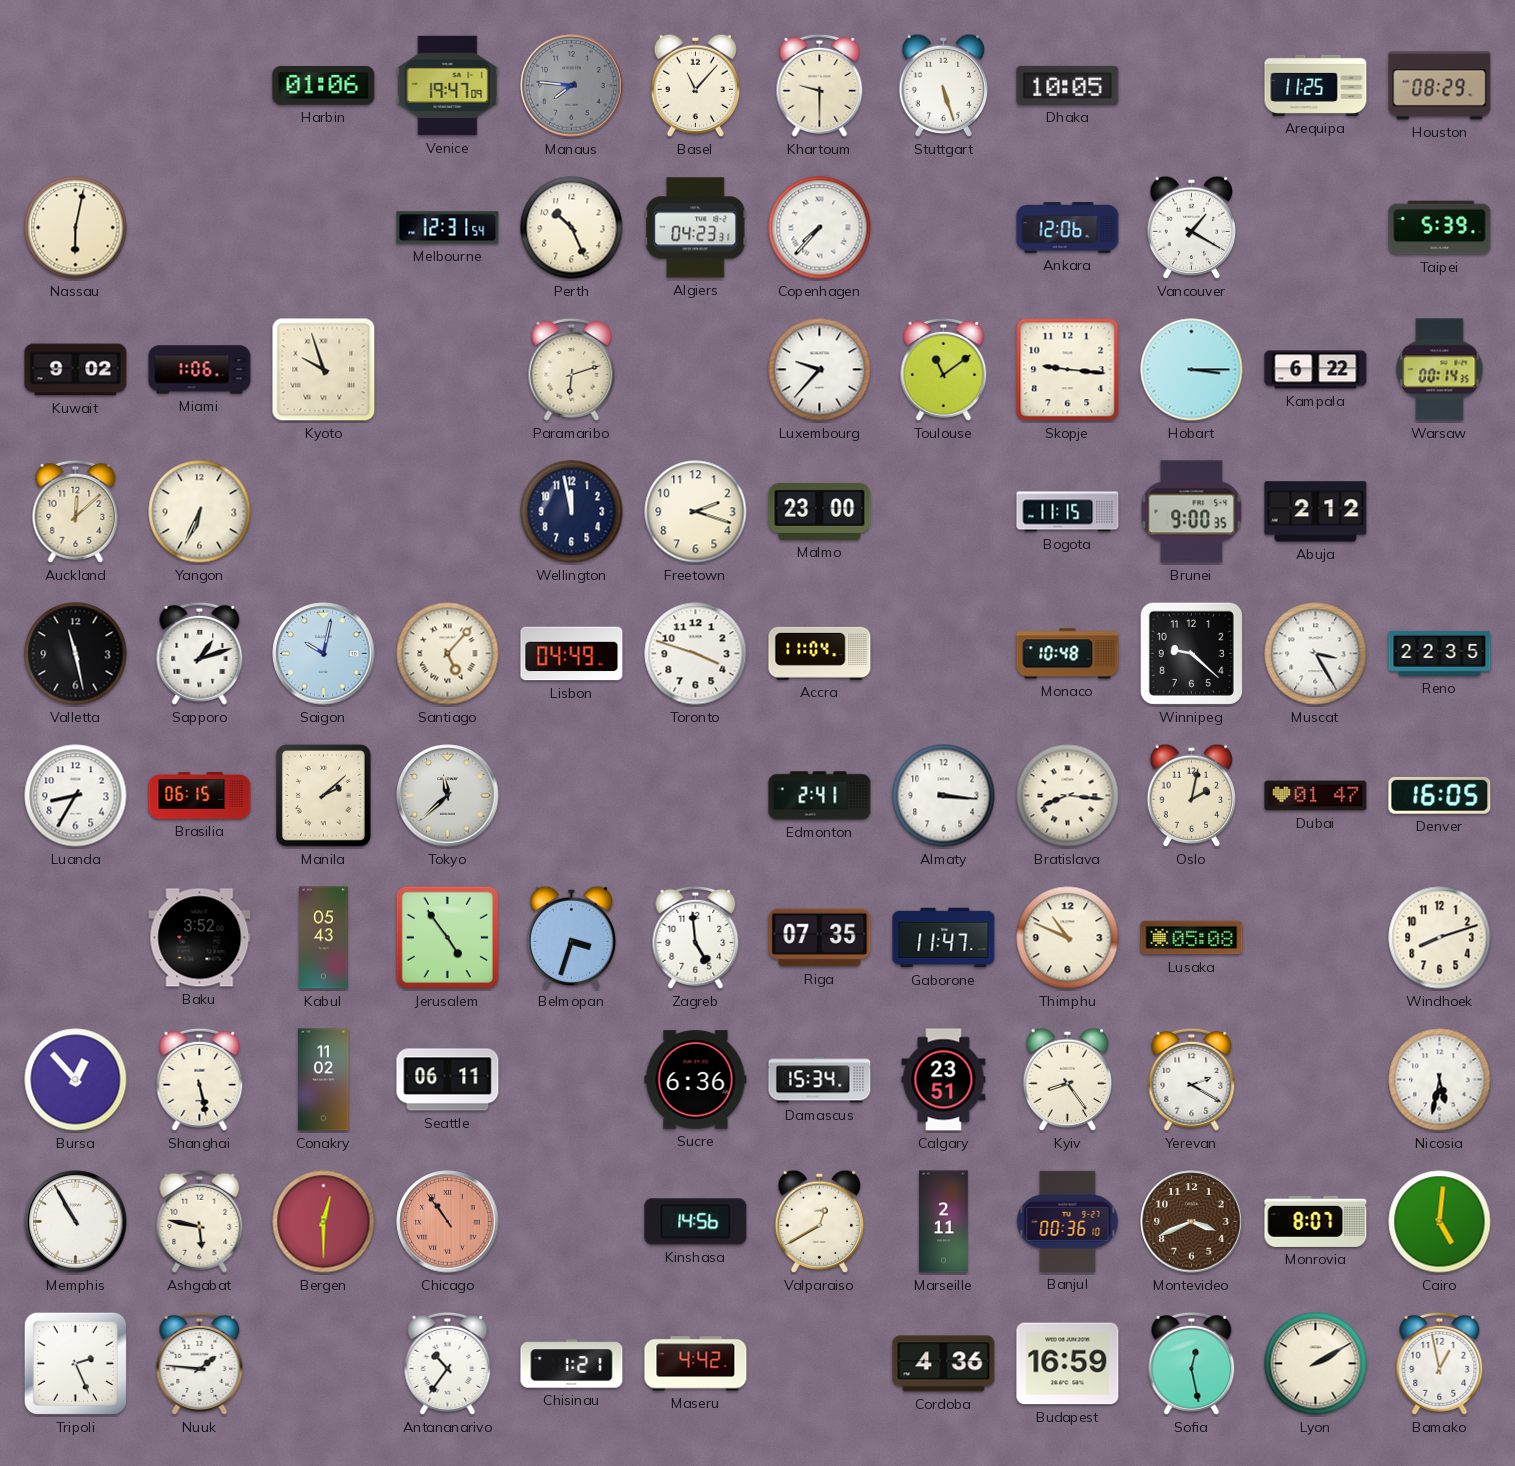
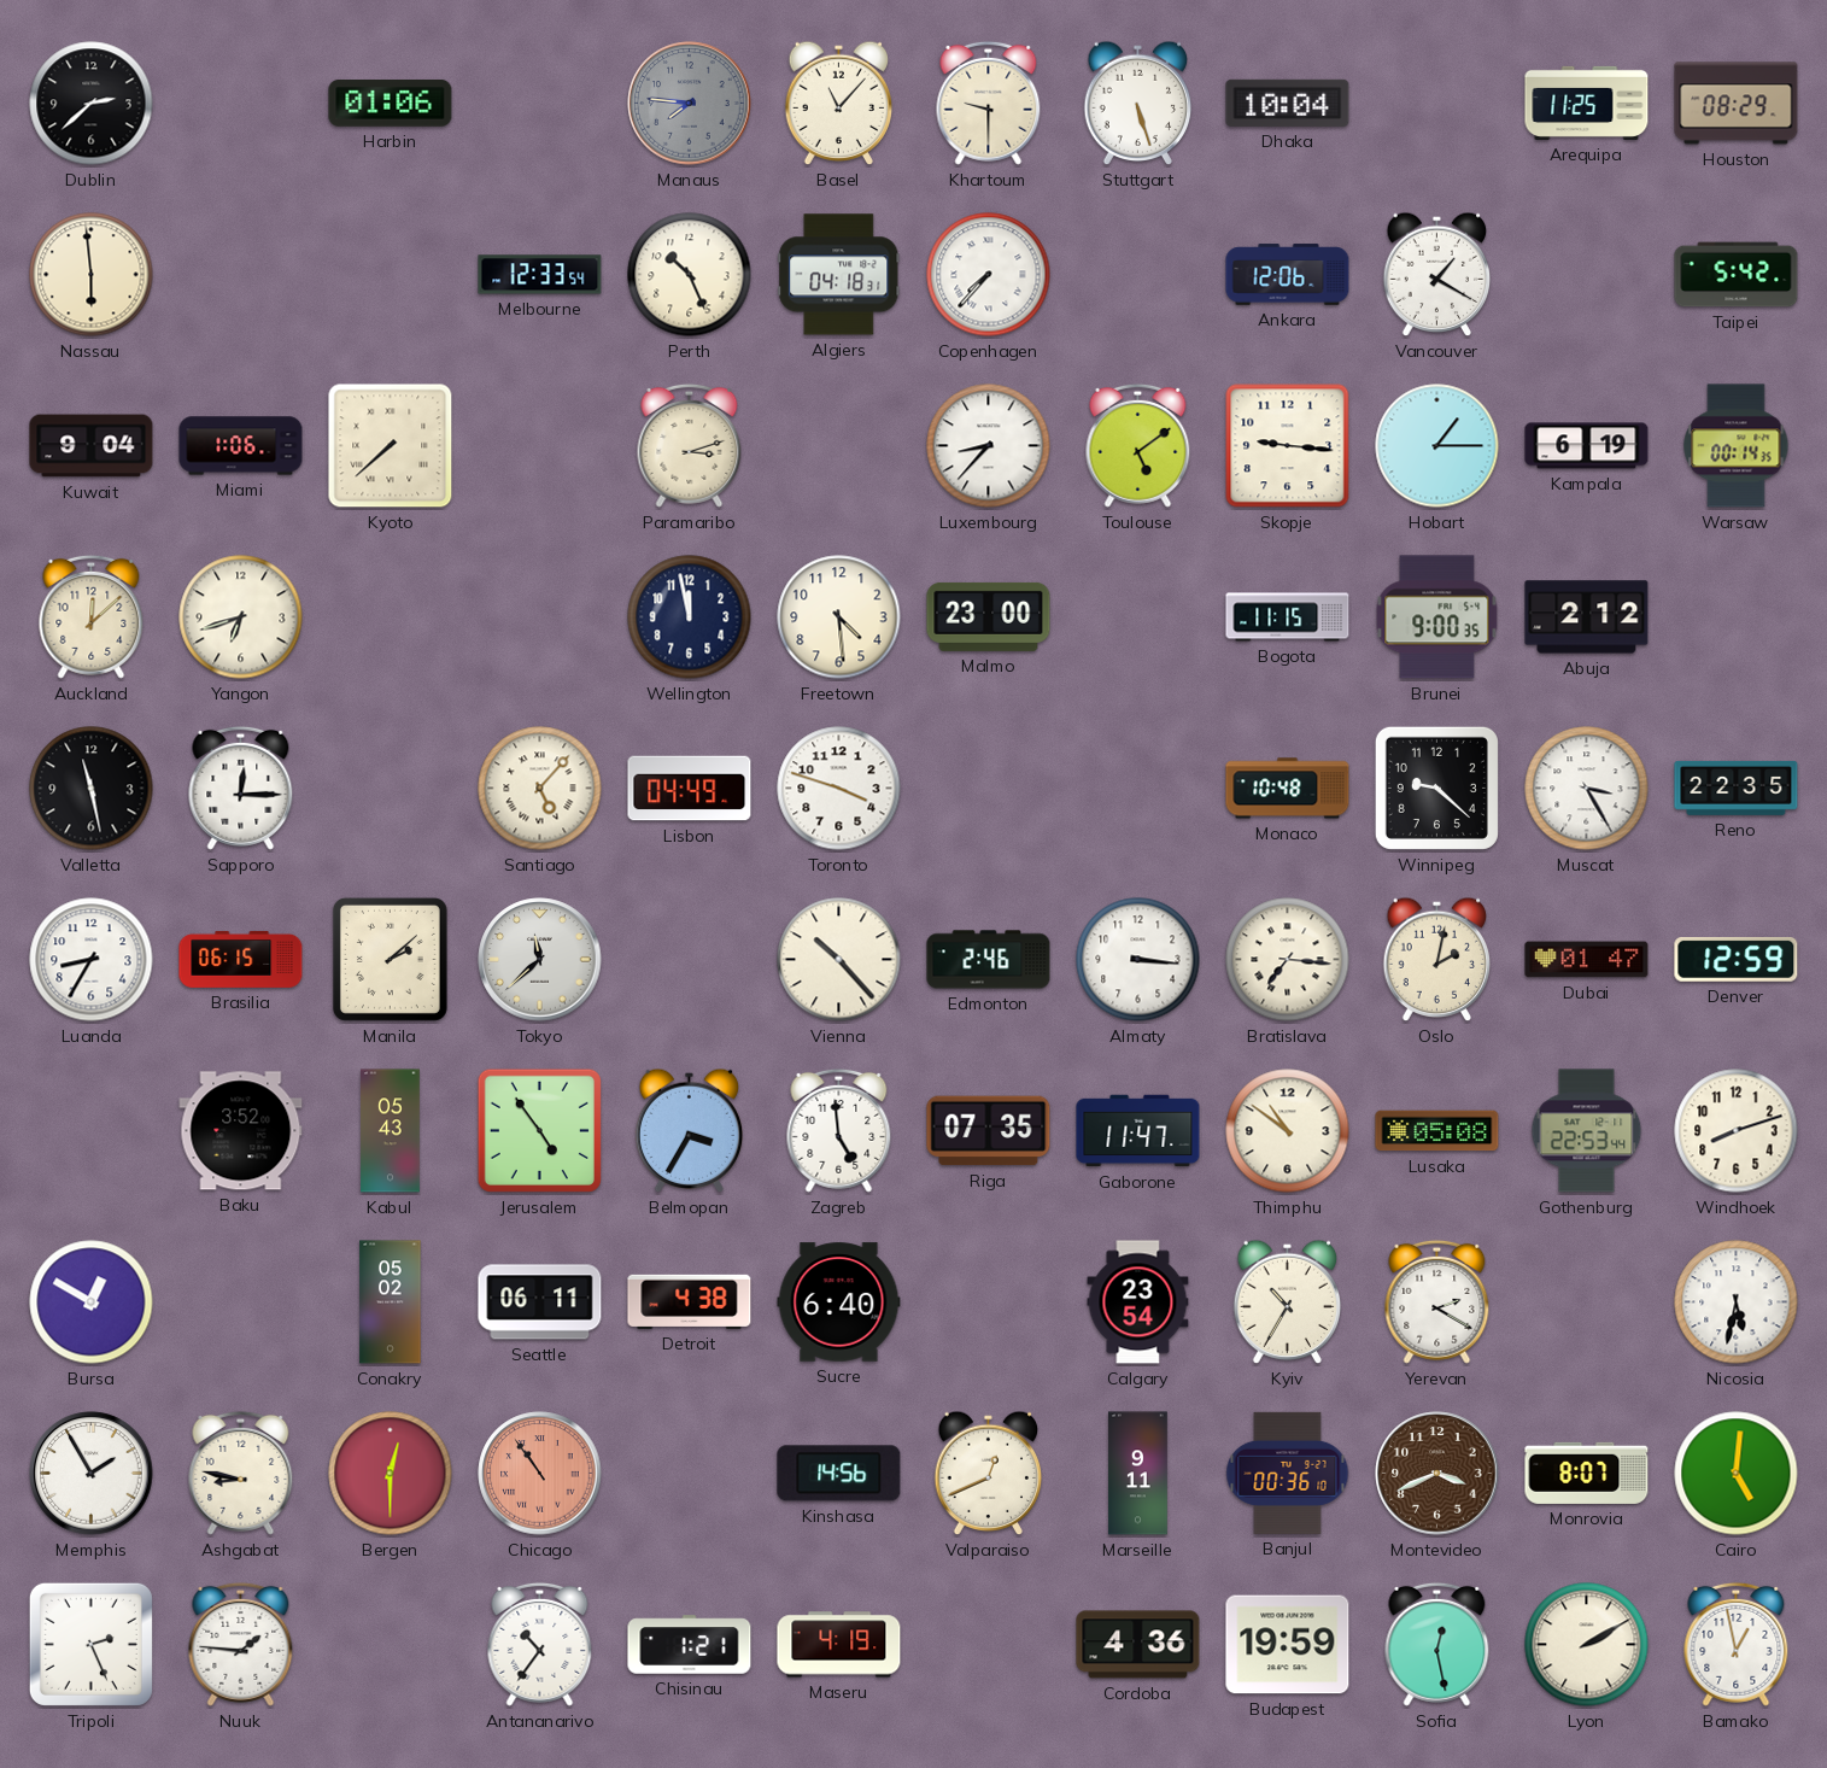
Dublin: none -> 2:38
Venice: 19:47 -> none
Dhaka: 10:05 -> 10:04
Nassau: 6:02 -> 5:59
Melbourne: 12:31 -> 12:33
Algiers: 04:23 -> 04:18
Taipei: 5:39 -> 5:42
Kuwait: 9:02 -> 9:04
Kyoto: 9:57 -> 7:38
Paramaribo: 6:12 -> 3:12
Luxembourg: 9:37 -> 8:37
Toulouse: 11:09 -> 5:09
Hobart: 3:15 -> 1:15
Kampala: 6:22 -> 6:19
Yangon: 6:34 -> 6:42
Freetown: 2:18 -> 4:29
Sapporo: 1:12 -> 12:15
Saigon: 10:02 -> none
Accra: 11:04 -> none
Vienna: none -> 10:23
Edmonton: 2:41 -> 2:46
Bratislava: 8:16 -> 7:16
Denver: 16:05 -> 12:59
Belmopan: 3:33 -> 3:35
Thimphu: 10:49 -> 10:51
Gothenburg: none -> 22:53
Bursa: 12:53 -> 12:50
Shanghai: 5:28 -> none
Conakry: 11:02 -> 05:02
Detroit: none -> 4:38
Sucre: 6:36 -> 6:40
Damascus: 15:34 -> none
Calgary: 23:51 -> 23:54
Kyiv: 8:24 -> 10:35
Memphis: 10:55 -> 1:55
Ashgabat: 5:47 -> 8:47
Valparaiso: 12:40 -> 12:41
Marseille: 2:11 -> 9:11
Maseru: 4:42 -> 4:19
Budapest: 16:59 -> 19:59
